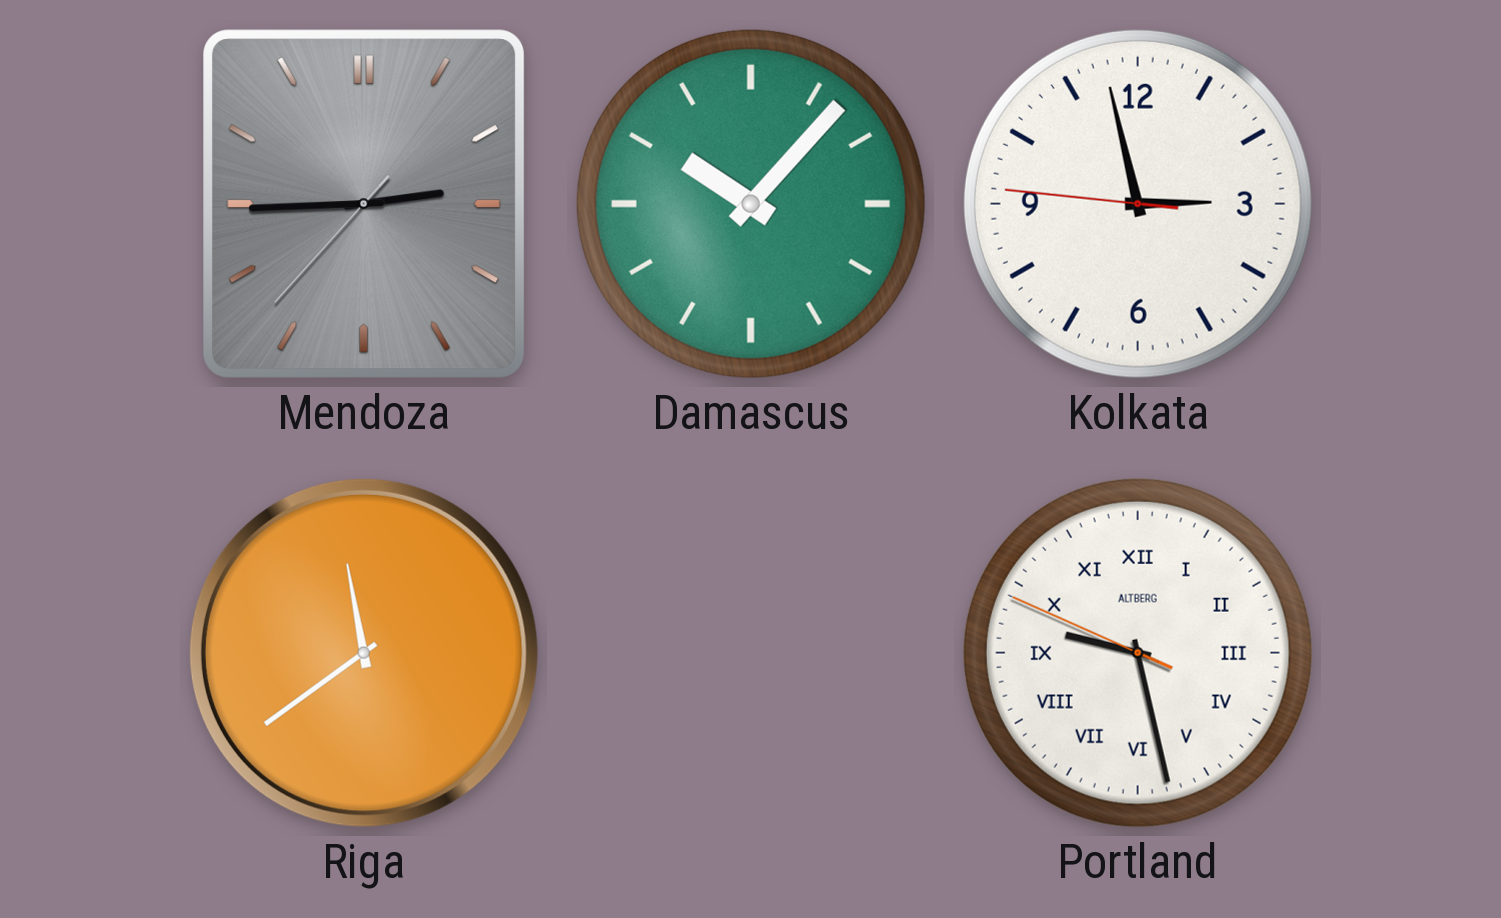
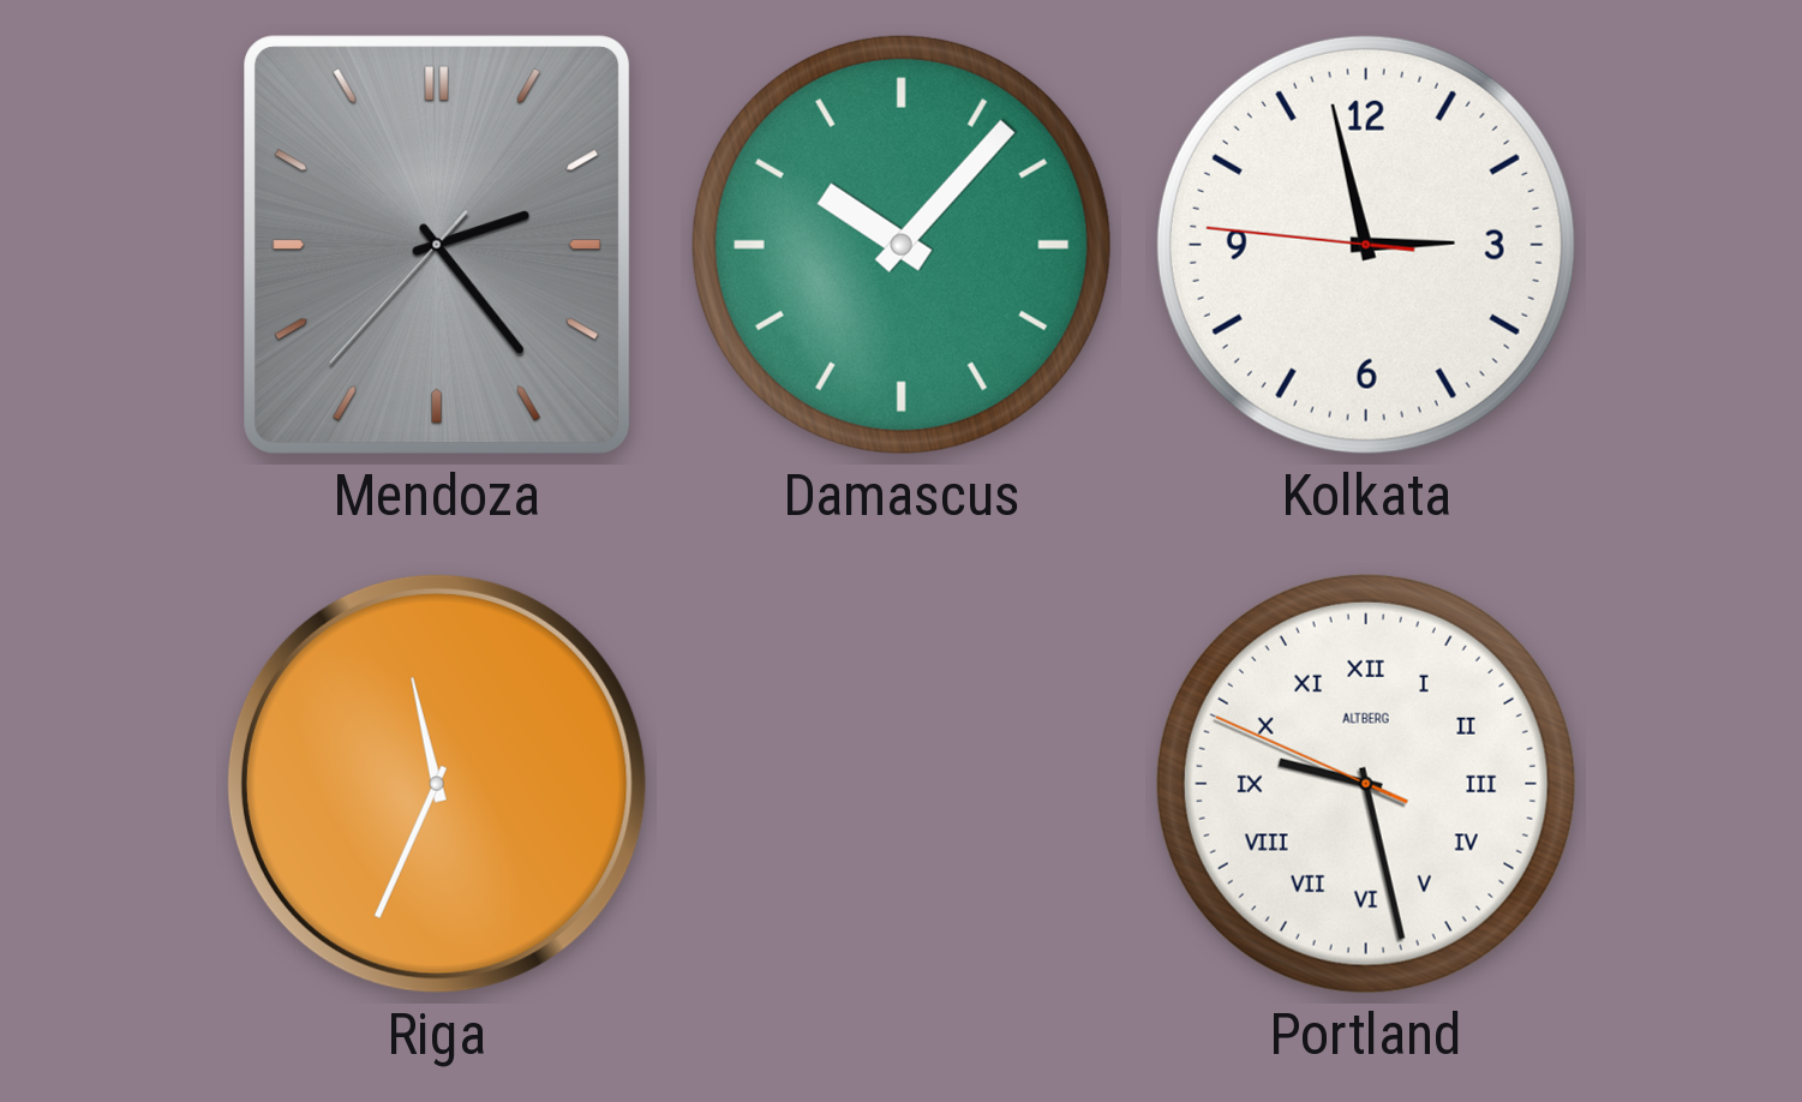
Mendoza: 2:44 -> 2:23
Riga: 11:39 -> 11:34
